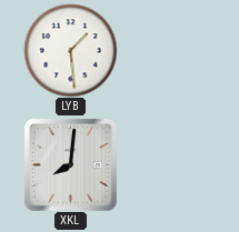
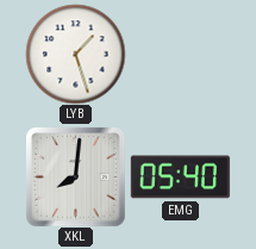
LYB: 1:29 -> 1:27
EMG: none -> 05:40
